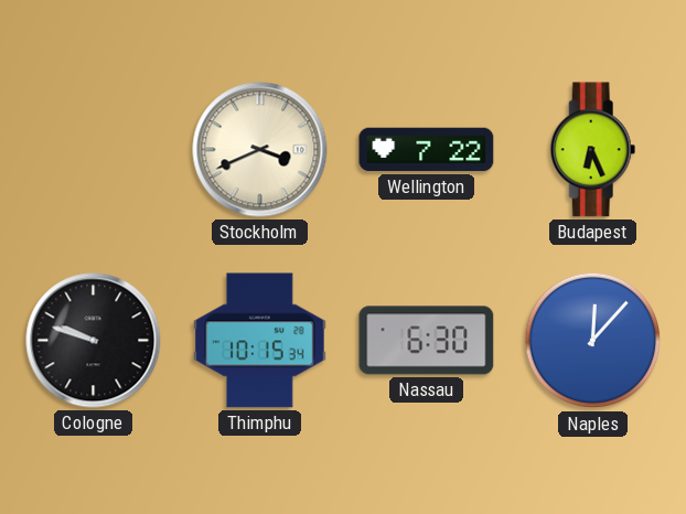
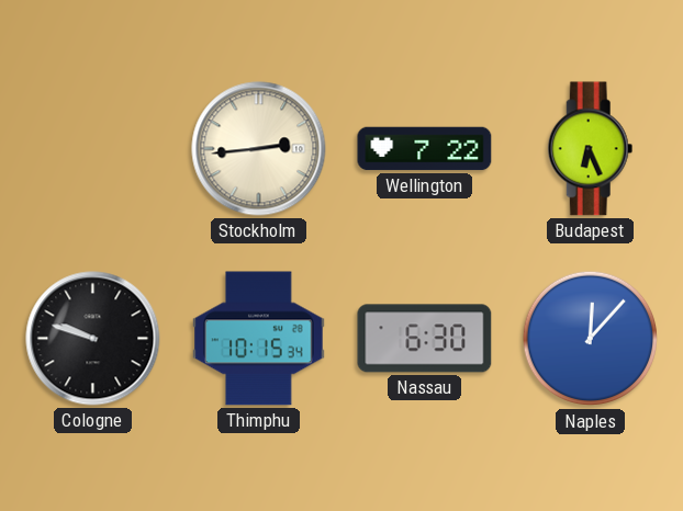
Stockholm: 3:41 -> 2:44
